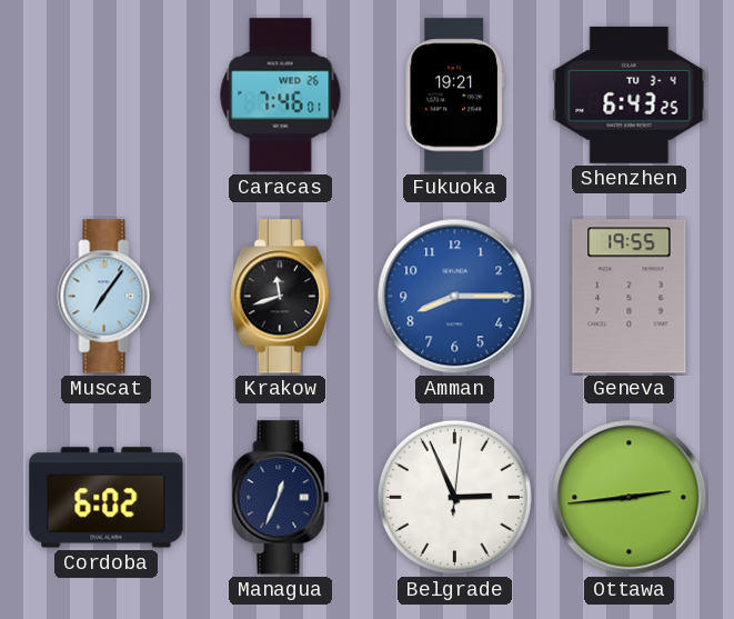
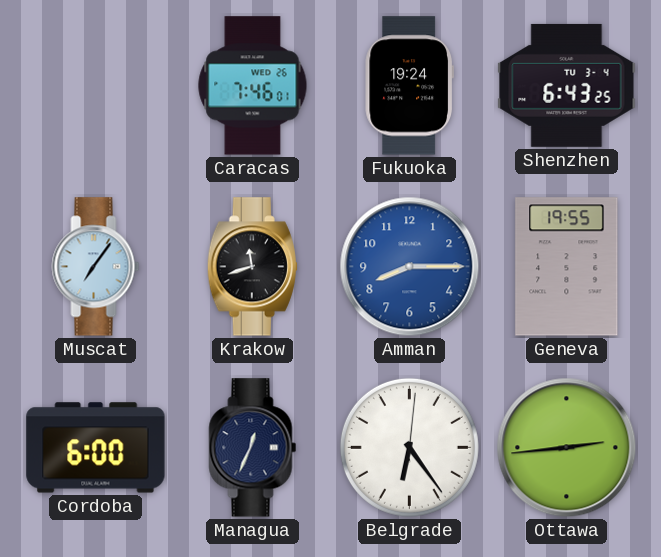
Fukuoka: 19:21 -> 19:24
Cordoba: 6:02 -> 6:00
Belgrade: 2:56 -> 6:24
